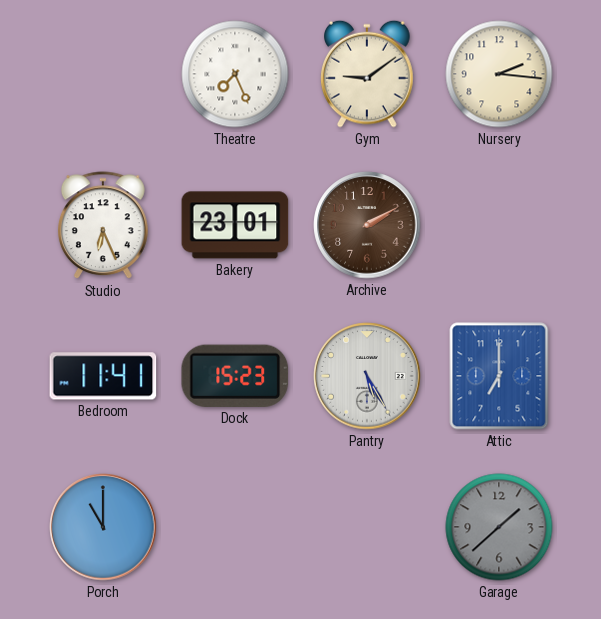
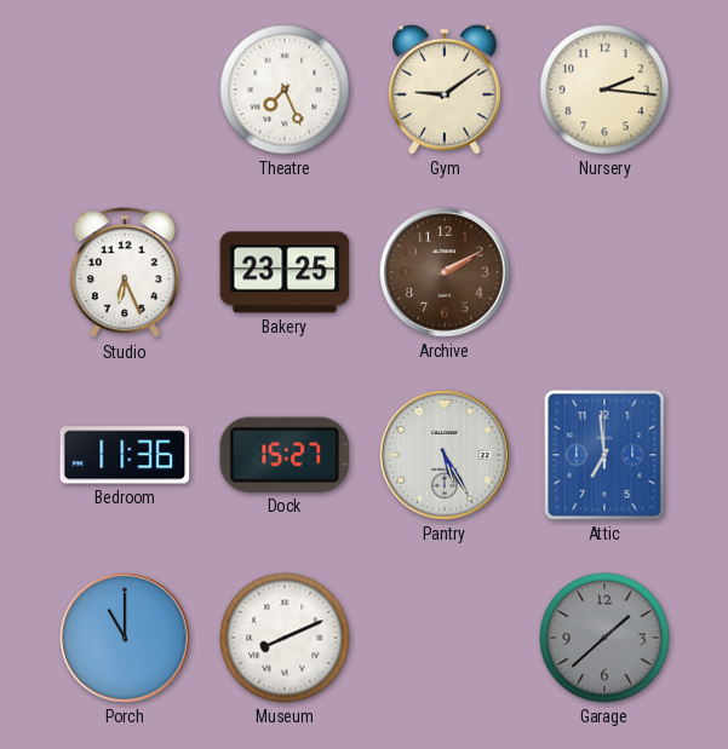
Bakery: 23:01 -> 23:25
Bedroom: 11:41 -> 11:36
Dock: 15:23 -> 15:27
Attic: 7:00 -> 6:59
Museum: none -> 8:11
